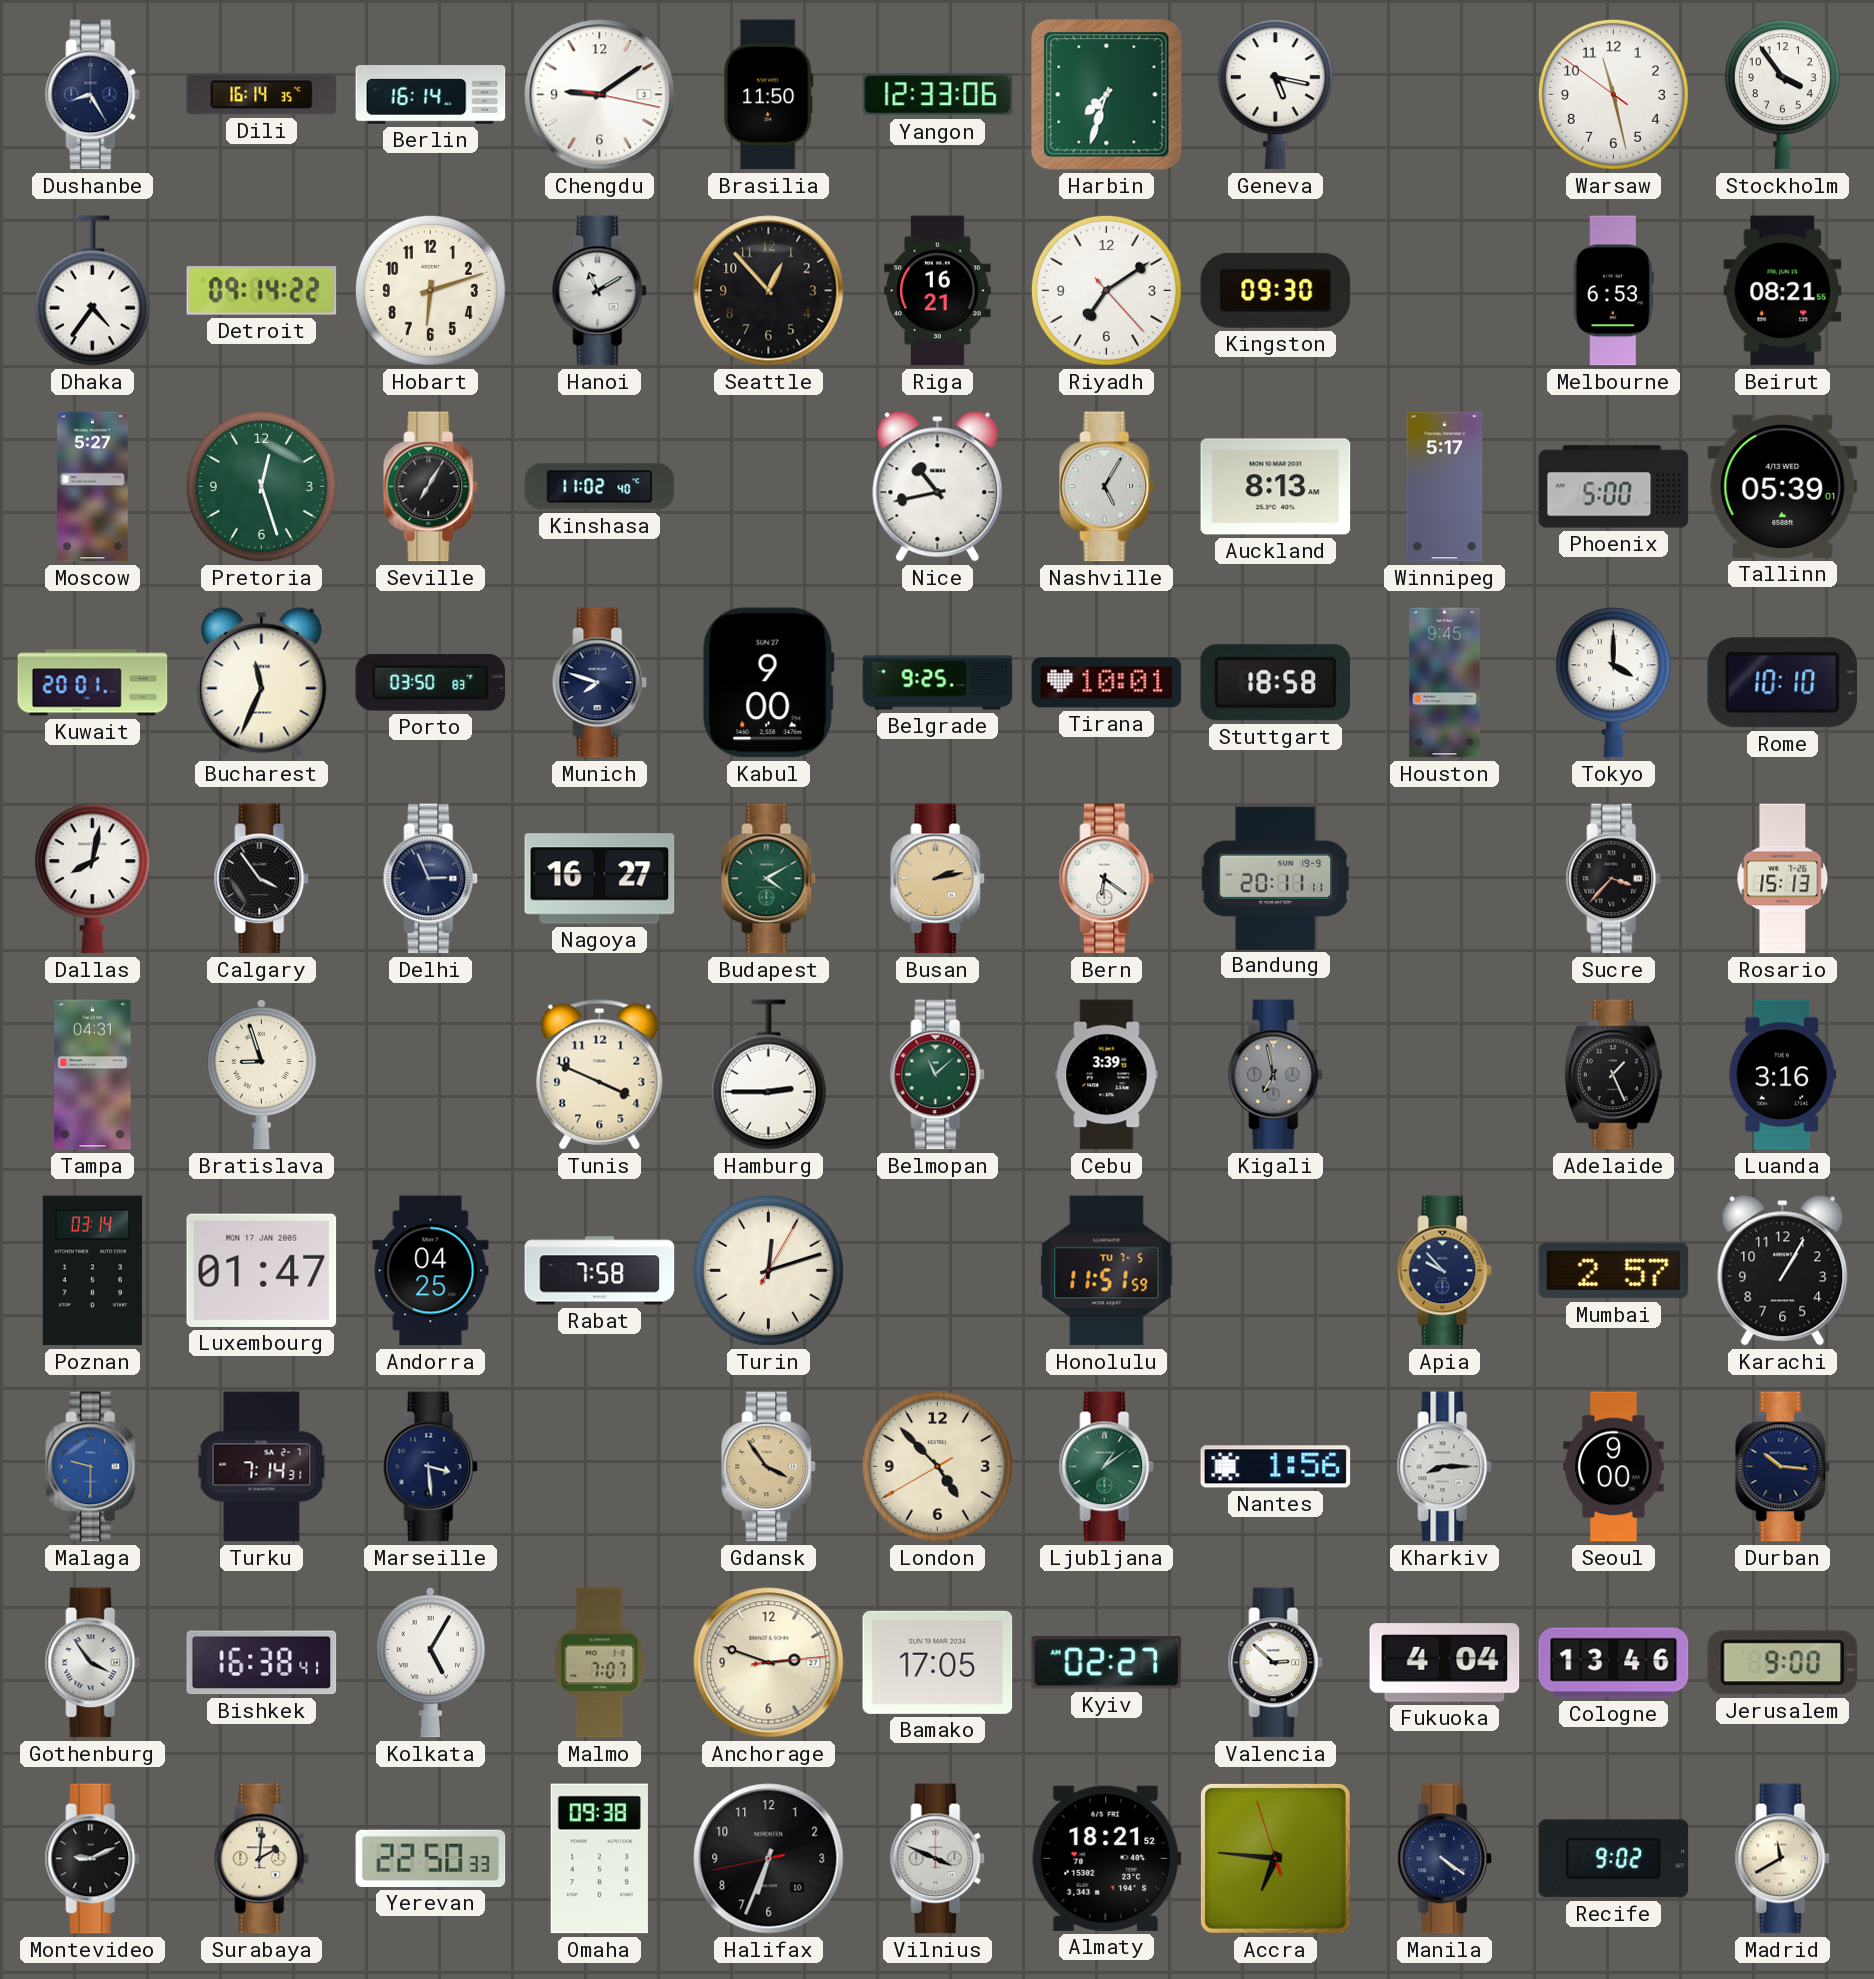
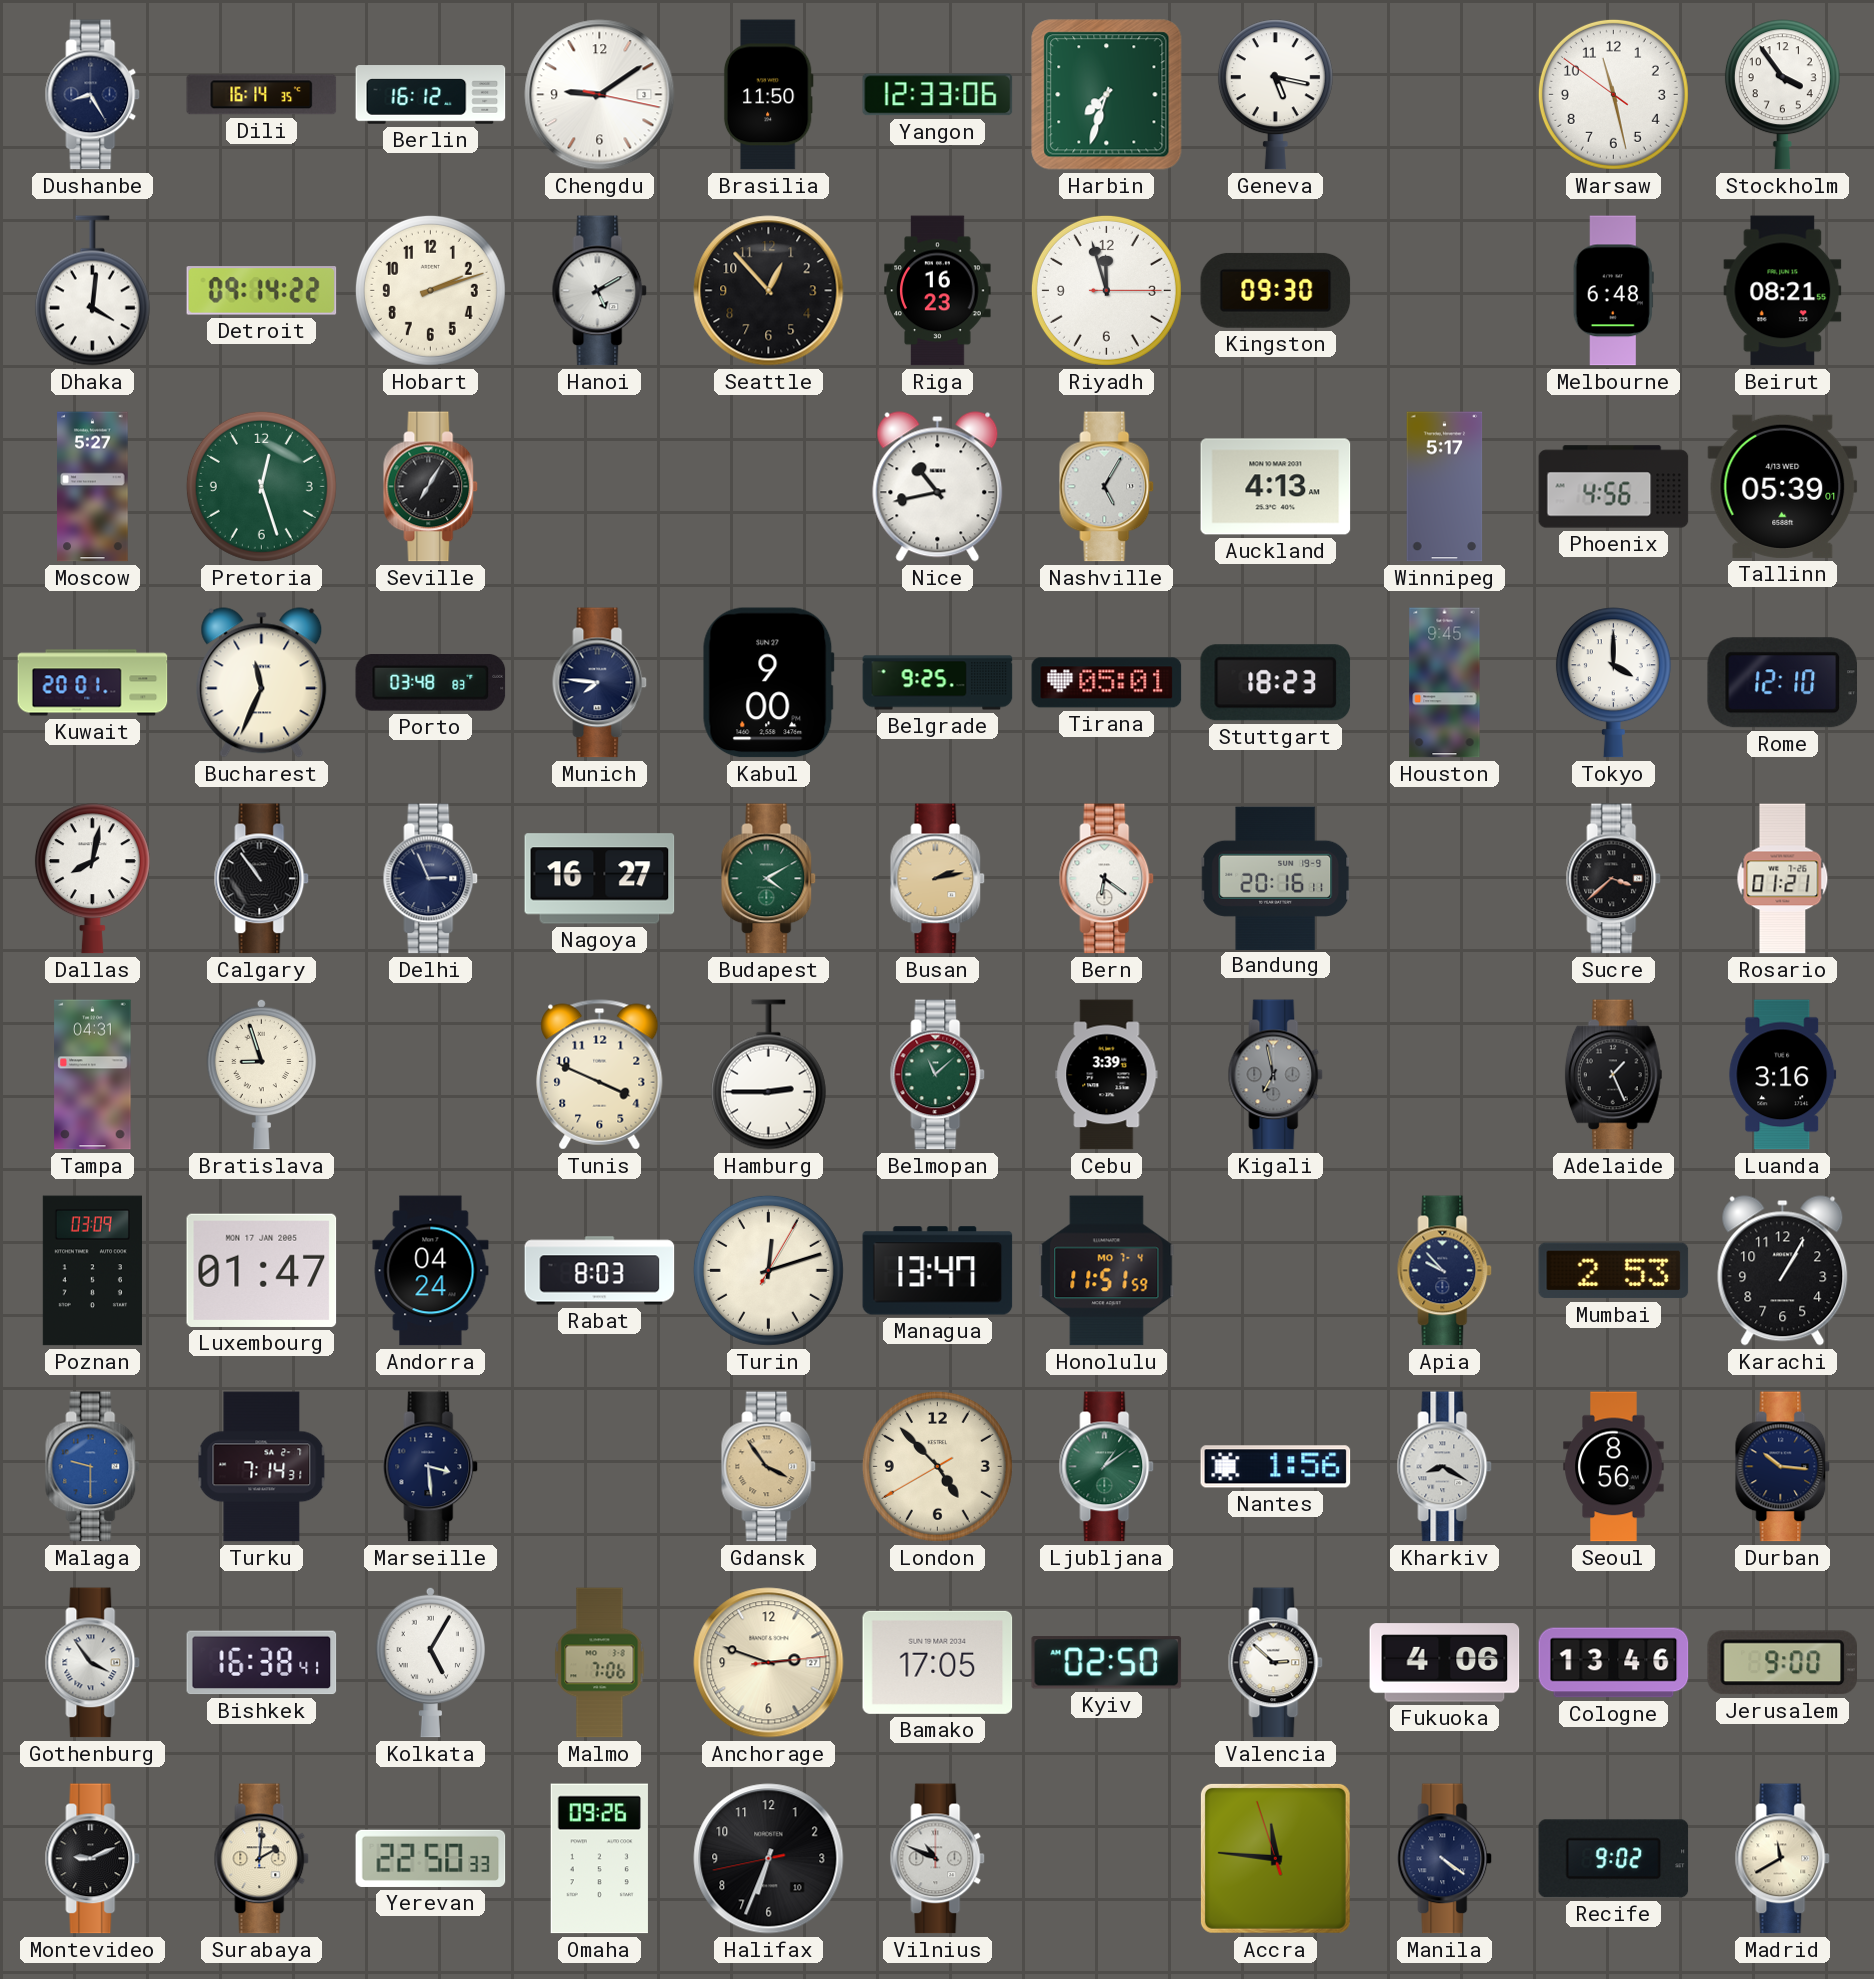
Berlin: 16:14 -> 16:12
Dhaka: 4:36 -> 4:01
Hobart: 6:12 -> 2:12
Hanoi: 11:10 -> 5:10
Riga: 16:21 -> 16:23
Riyadh: 7:09 -> 11:57
Melbourne: 6:53 -> 6:48
Kinshasa: 11:02 -> none
Auckland: 8:13 -> 4:13
Phoenix: 5:00 -> 4:56
Porto: 03:50 -> 03:48
Munich: 7:48 -> 7:46
Tirana: 10:01 -> 05:01
Stuttgart: 18:58 -> 18:23
Rome: 10:10 -> 12:10
Calgary: 3:54 -> 10:54
Bandung: 20:11 -> 20:16
Sucre: 3:37 -> 3:38
Rosario: 15:13 -> 01:21
Poznan: 03:14 -> 03:09
Andorra: 04:25 -> 04:24
Rabat: 7:58 -> 8:03
Managua: none -> 13:47
Honolulu date: TU 7-5 -> MO 7-4
Mumbai: 2:57 -> 2:53
Kharkiv: 8:15 -> 8:20
Seoul: 9:00 -> 8:56
Malmo: 7:07 -> 7:06
Kyiv: 02:27 -> 02:50
Fukuoka: 4:04 -> 4:06
Omaha: 09:38 -> 09:26
Vilnius: 3:49 -> 10:49
Almaty: 18:21 -> none
Accra: 6:45 -> 11:45
